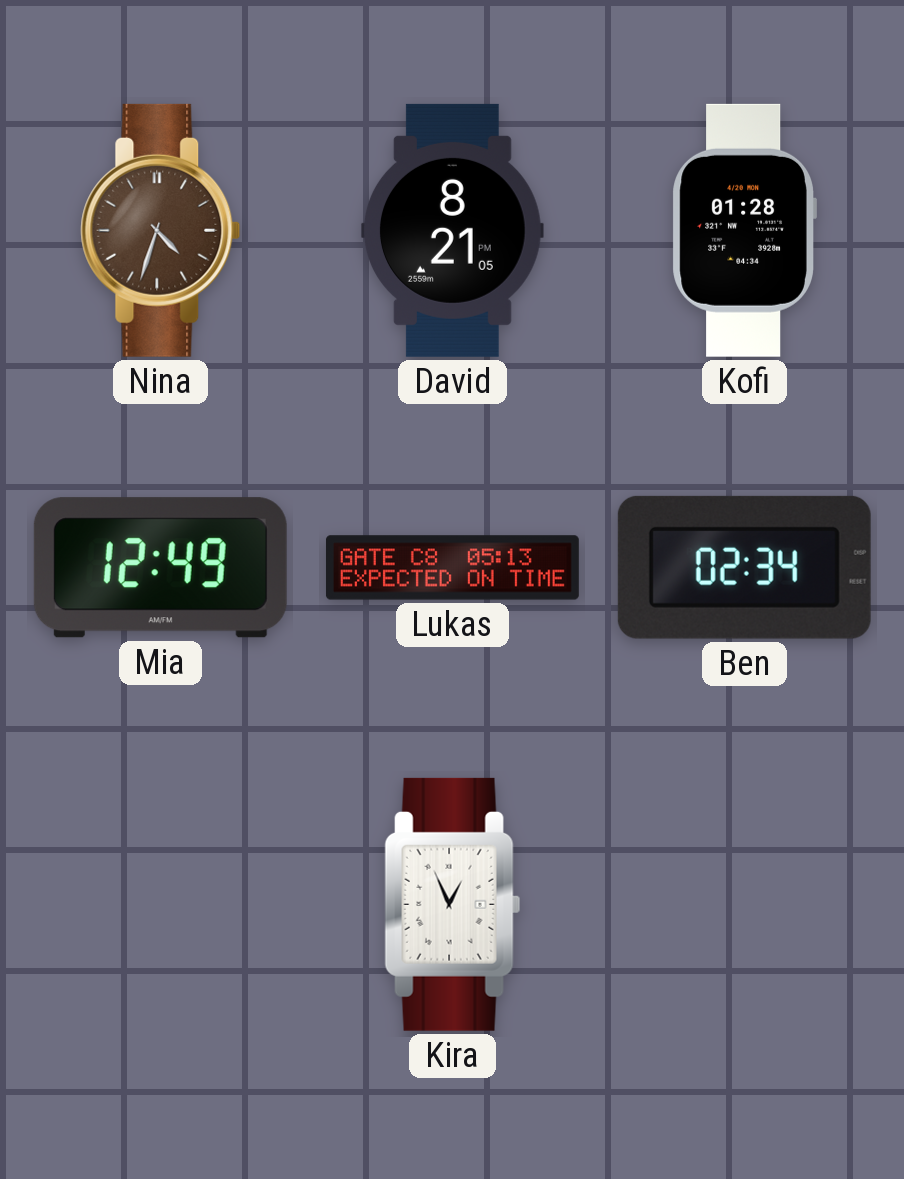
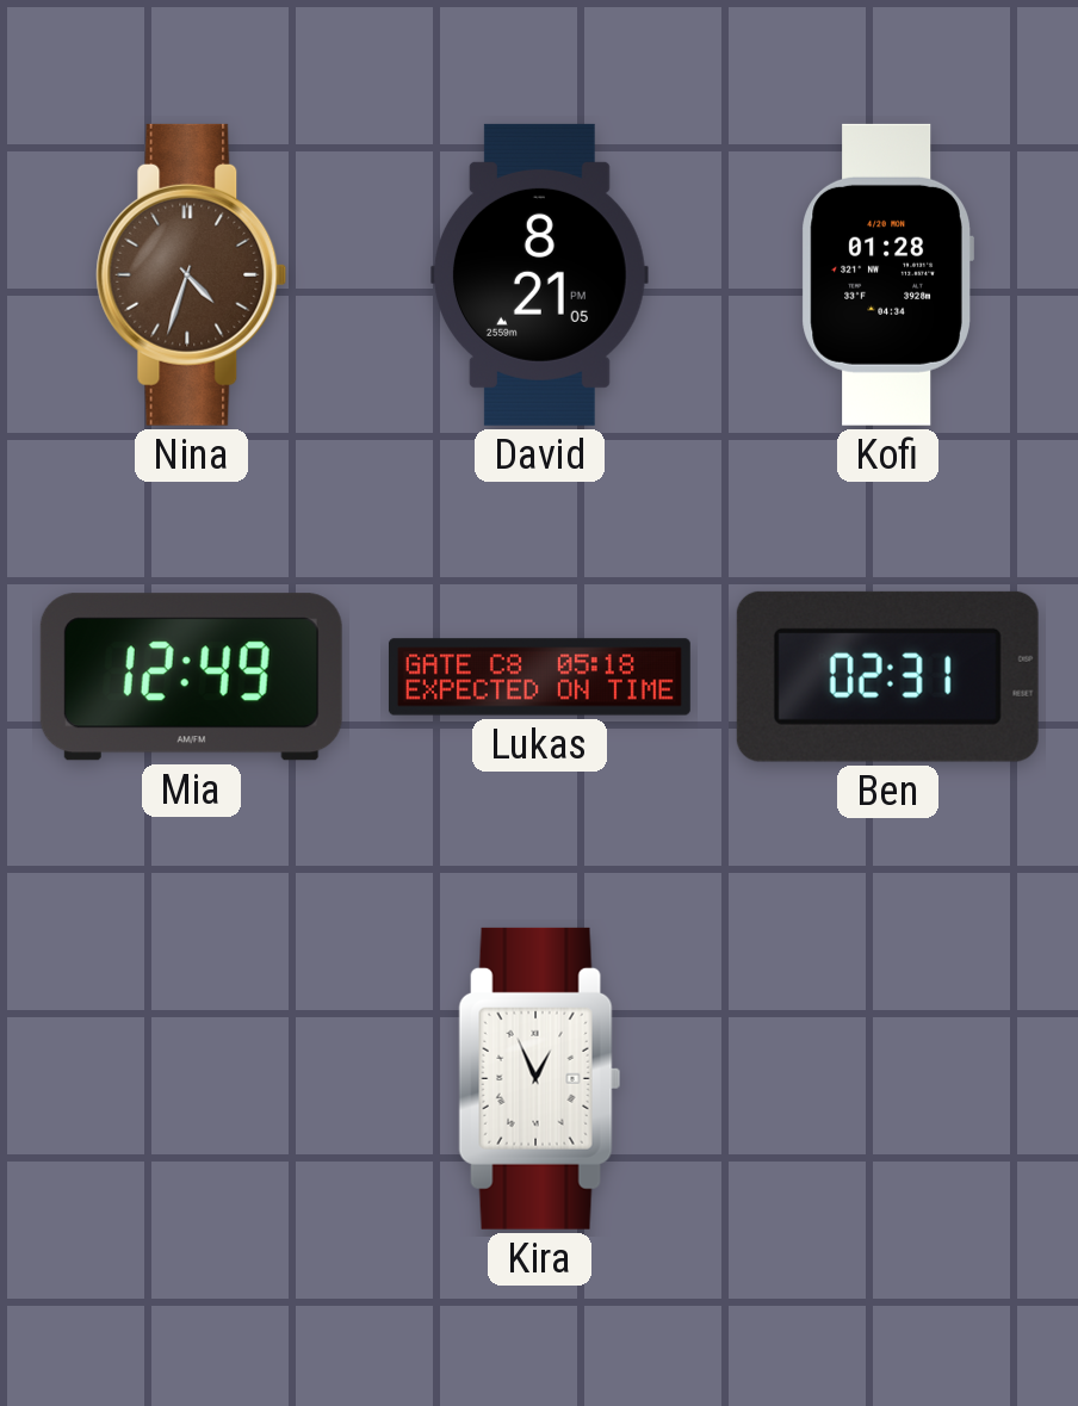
Lukas: 05:13 -> 05:18
Ben: 02:34 -> 02:31
